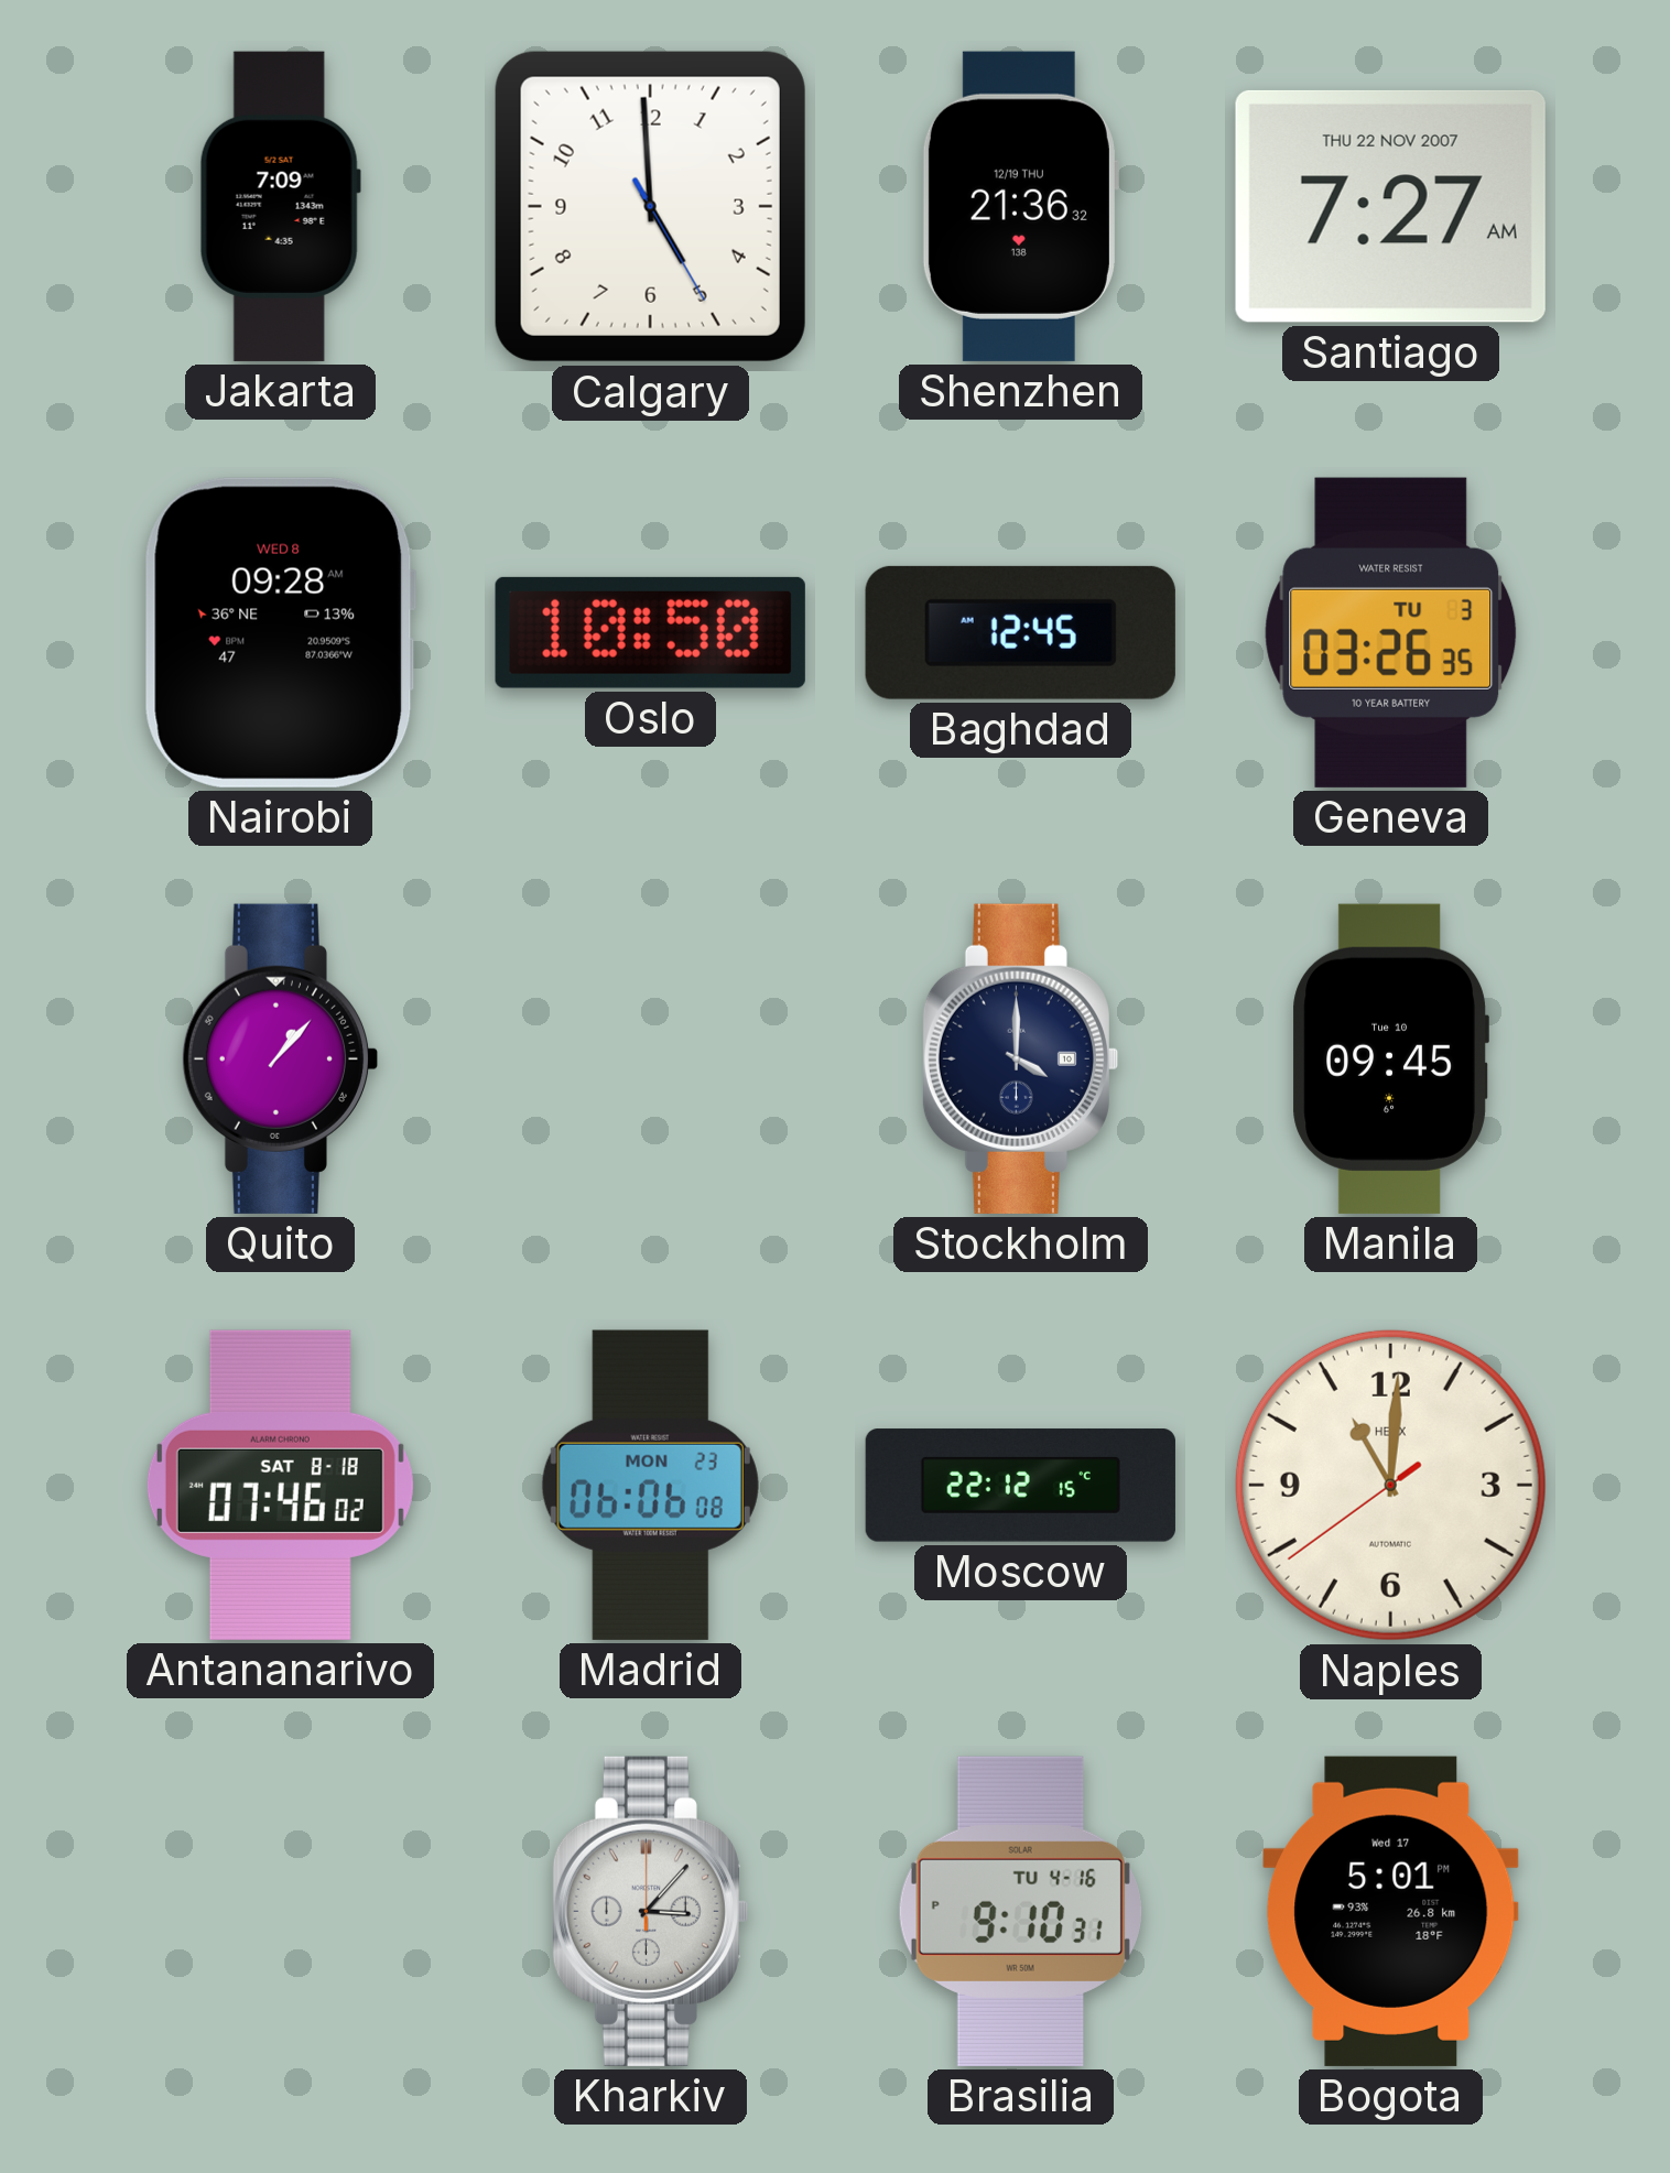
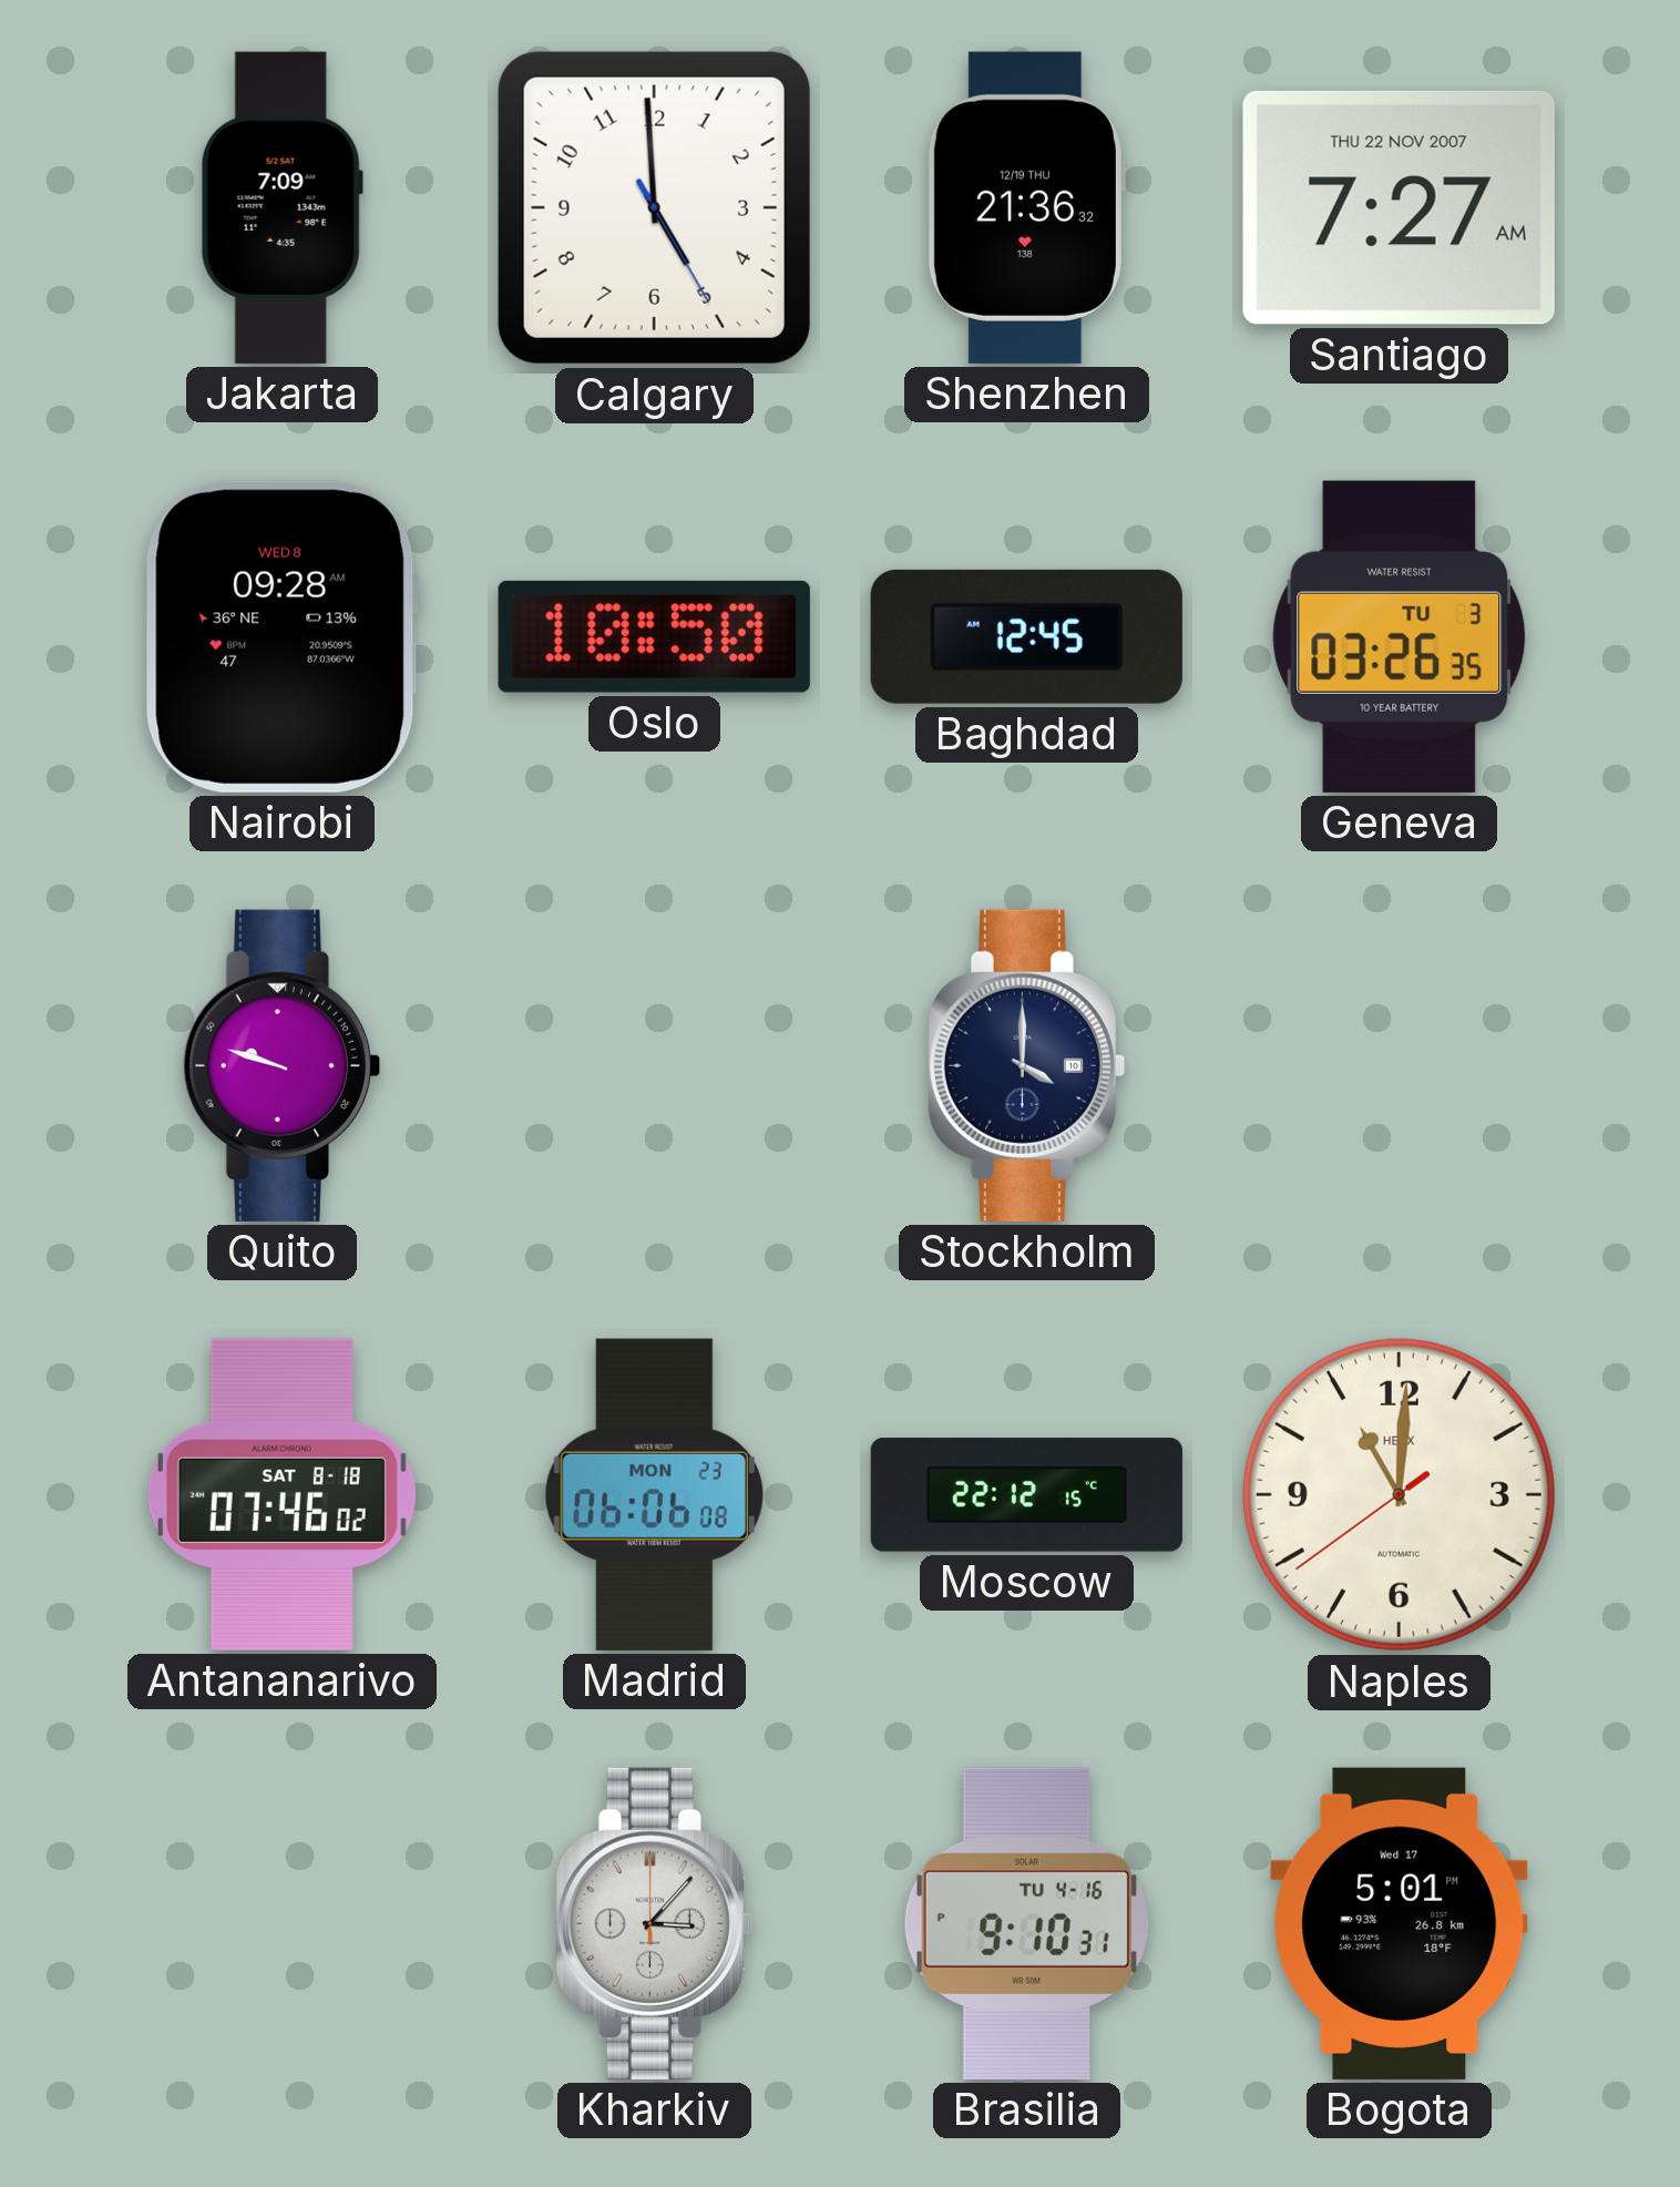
Quito: 1:07 -> 9:48
Manila: 09:45 -> none
